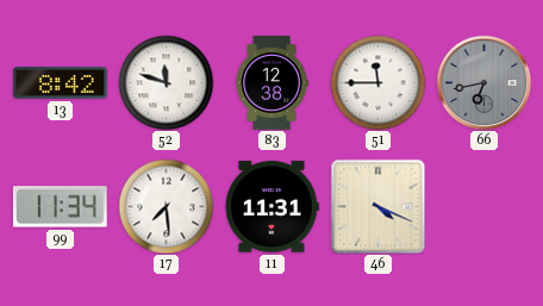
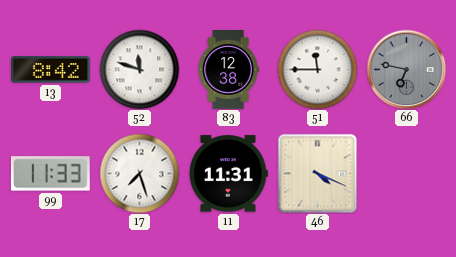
66: 6:43 -> 6:47
99: 11:34 -> 11:33
17: 7:29 -> 7:27
